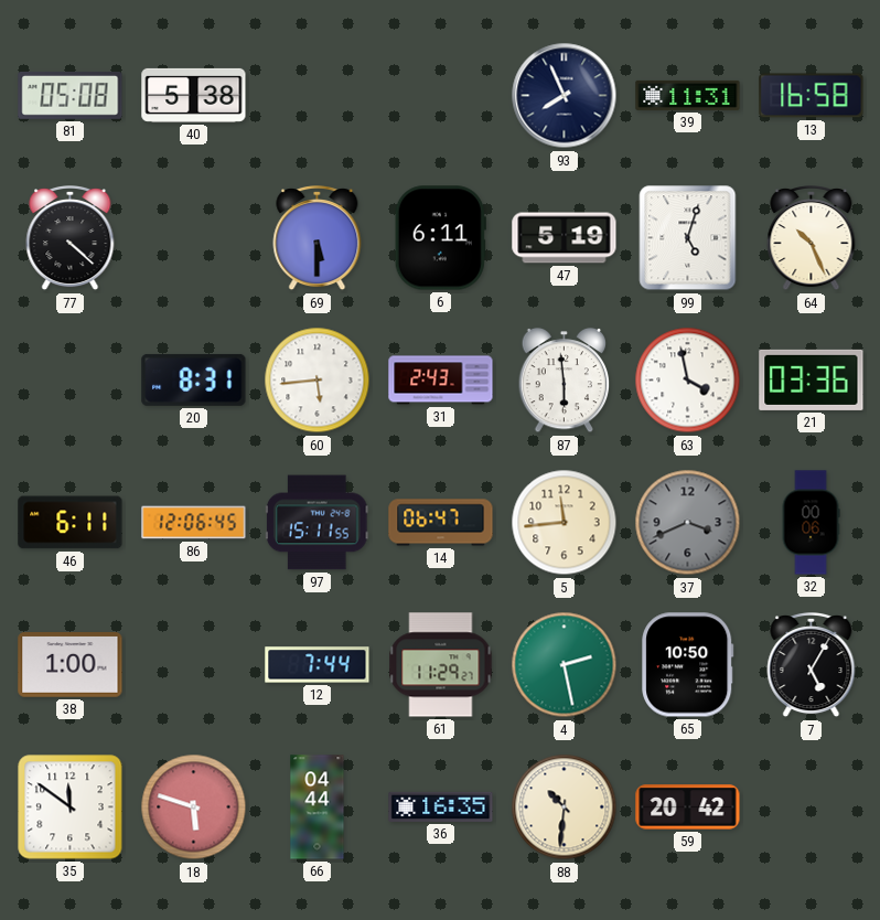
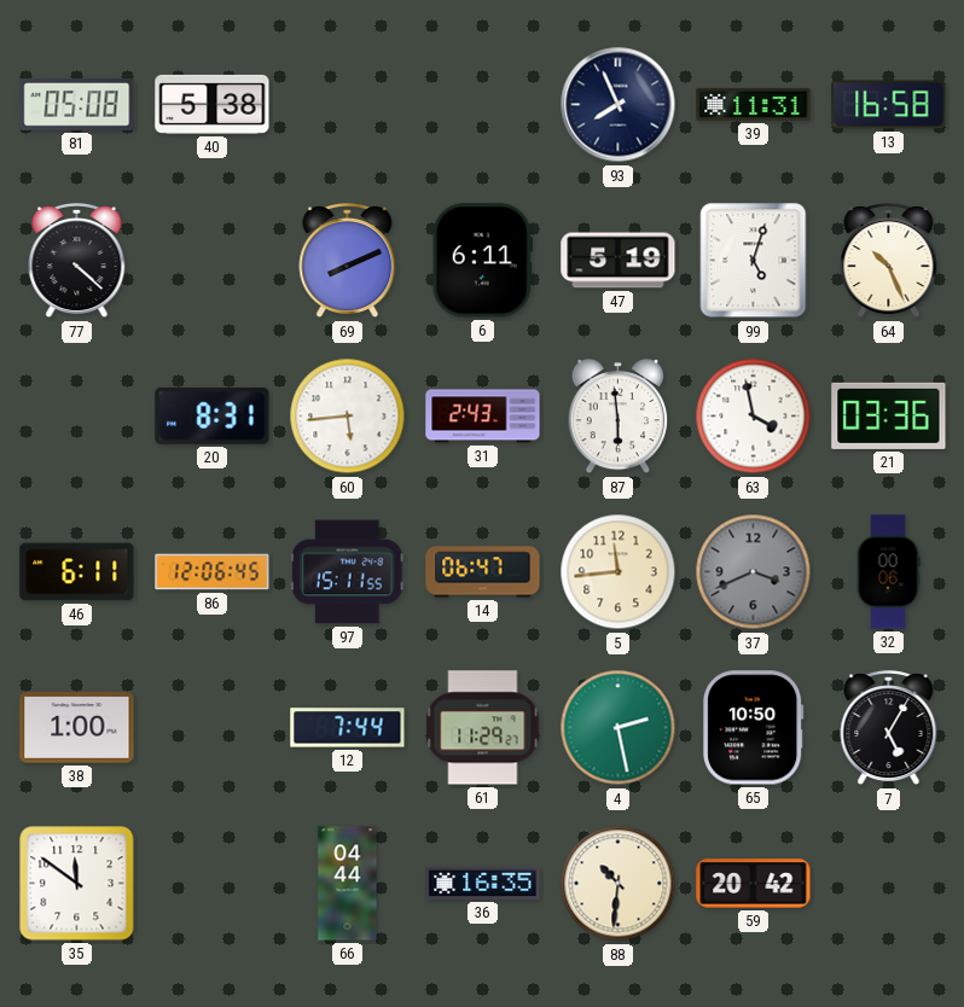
69: 5:30 -> 8:11
18: 5:48 -> none
